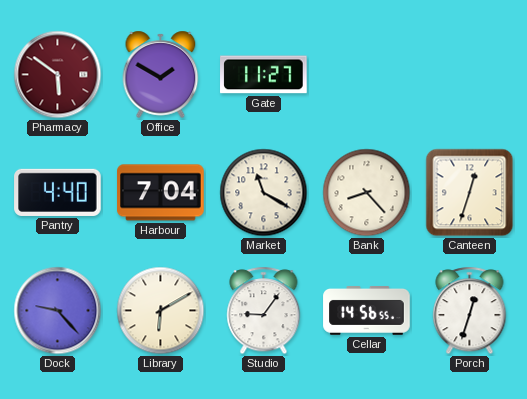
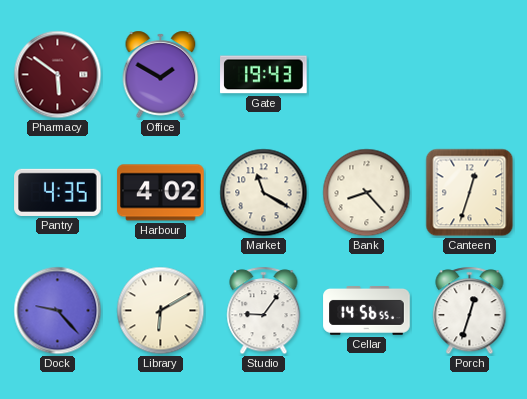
Gate: 11:27 -> 19:43
Pantry: 4:40 -> 4:35
Harbour: 7:04 -> 4:02
